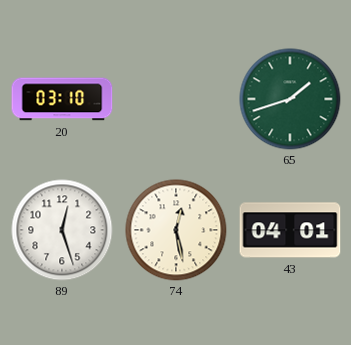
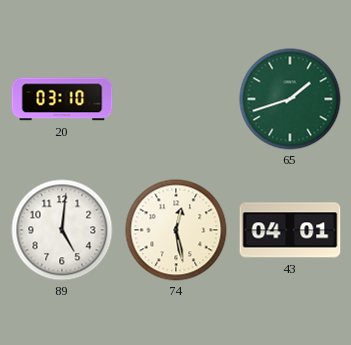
89: 12:27 -> 5:01
